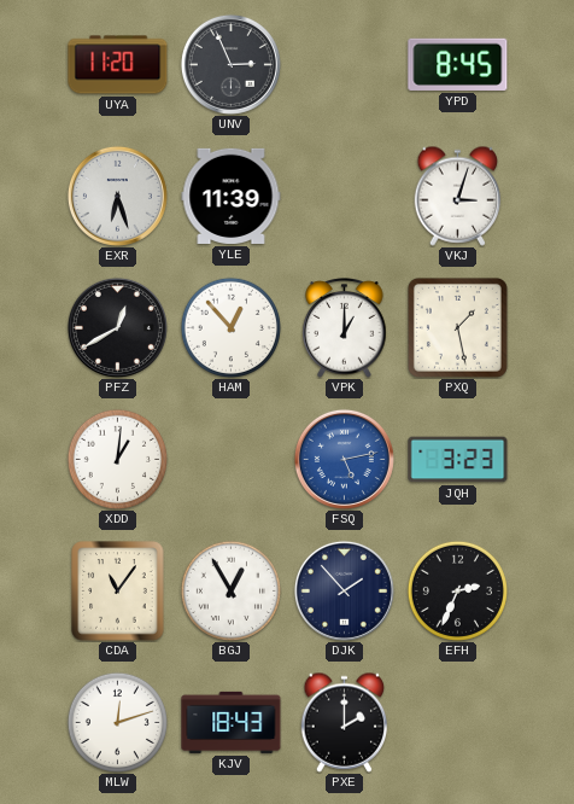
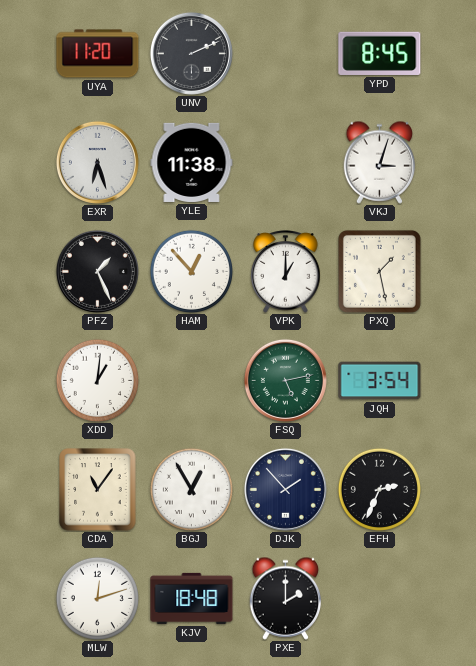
UNV: 2:56 -> 2:11
YLE: 11:39 -> 11:38
PFZ: 12:40 -> 1:26
FSQ dial: blue -> green
JQH: 3:23 -> 3:54
KJV: 18:43 -> 18:48
